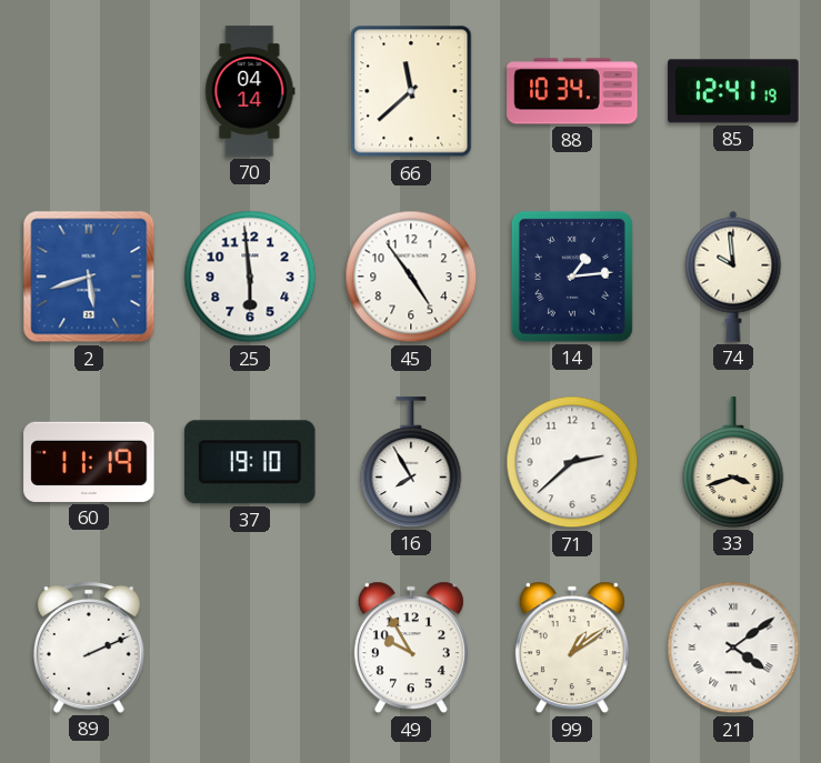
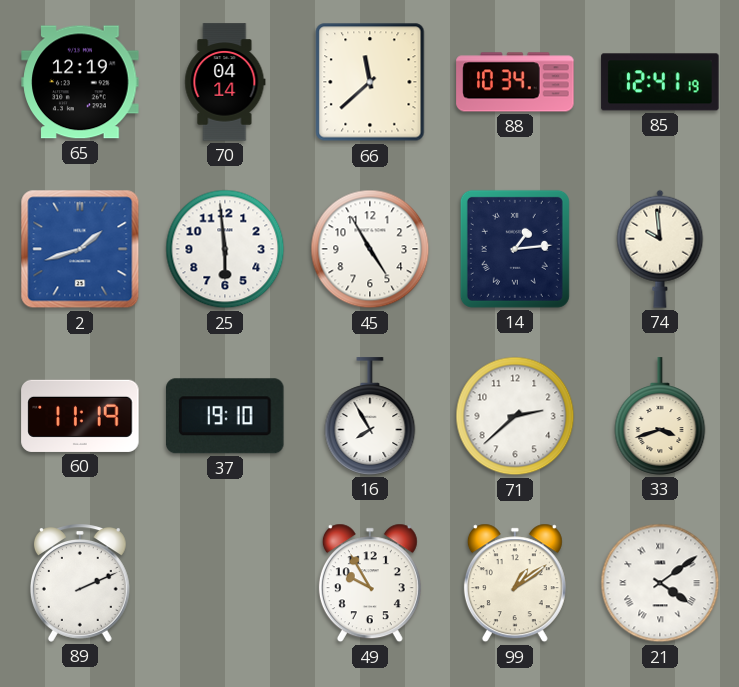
65: none -> 12:19
2: 5:42 -> 1:42
45: 4:54 -> 4:55
